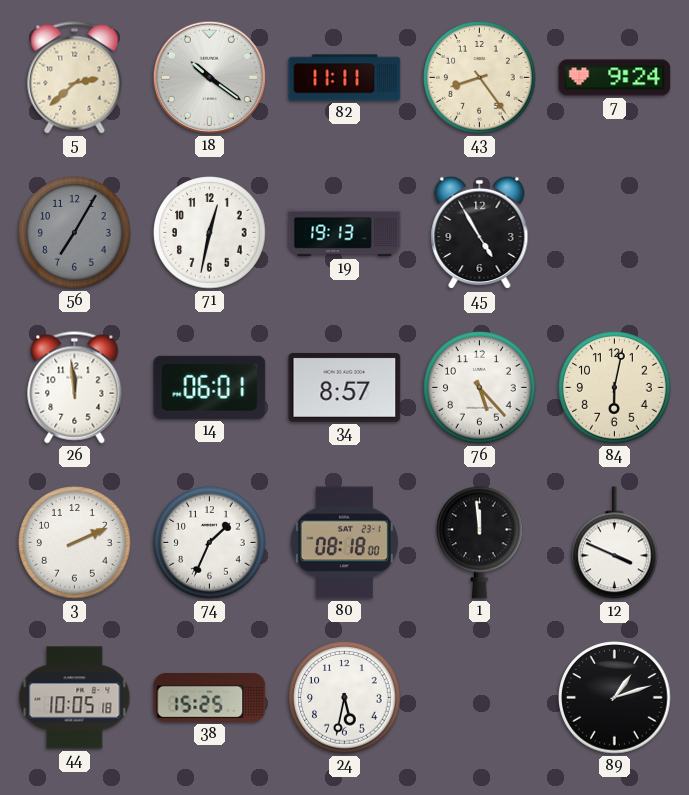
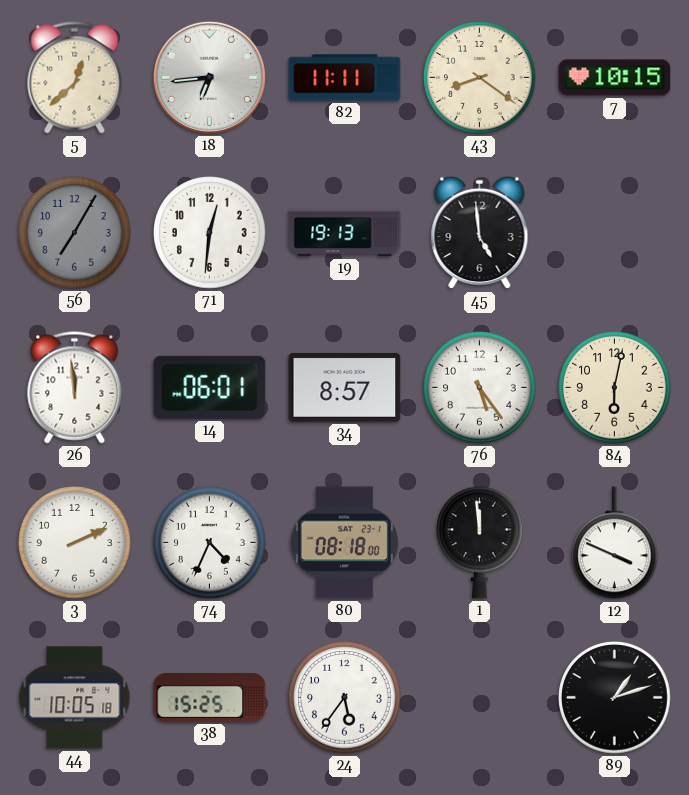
5: 2:38 -> 12:38
18: 10:21 -> 6:44
43: 8:24 -> 8:21
7: 9:24 -> 10:15
71: 12:32 -> 12:31
45: 4:55 -> 4:59
76: 5:23 -> 5:24
74: 1:34 -> 4:34
24: 5:32 -> 5:36
